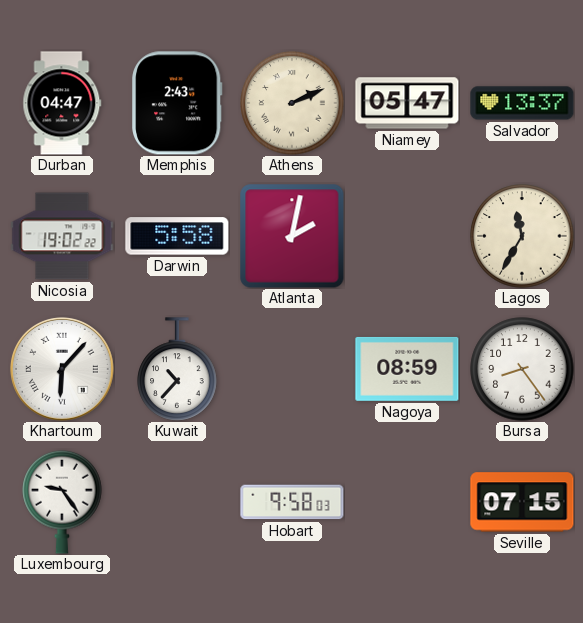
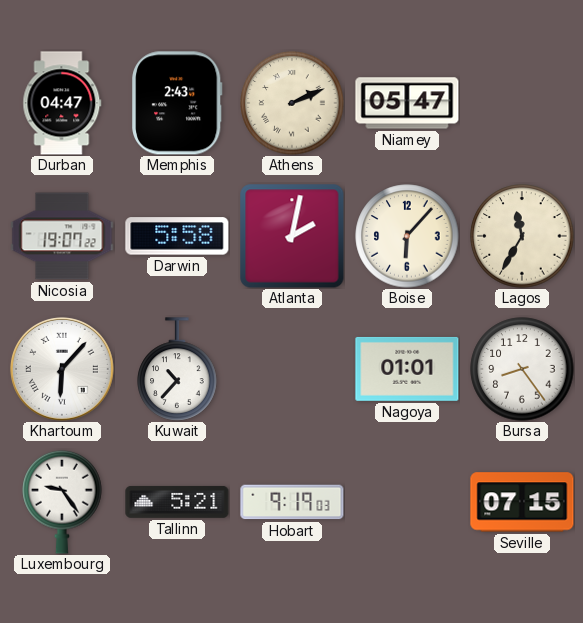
Salvador: 13:37 -> none
Nicosia: 19:02 -> 19:07
Boise: none -> 6:07
Nagoya: 08:59 -> 01:01
Tallinn: none -> 5:21
Hobart: 9:58 -> 9:19
